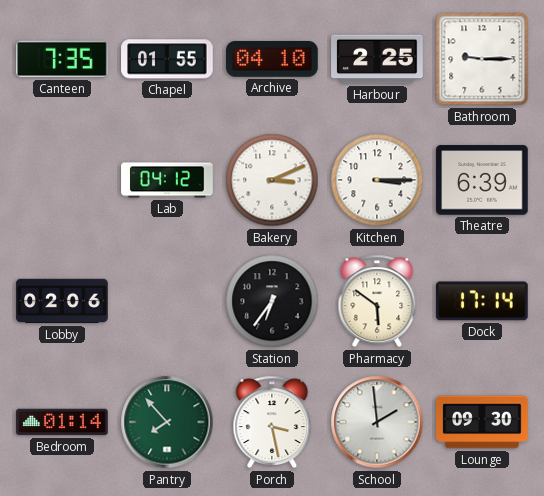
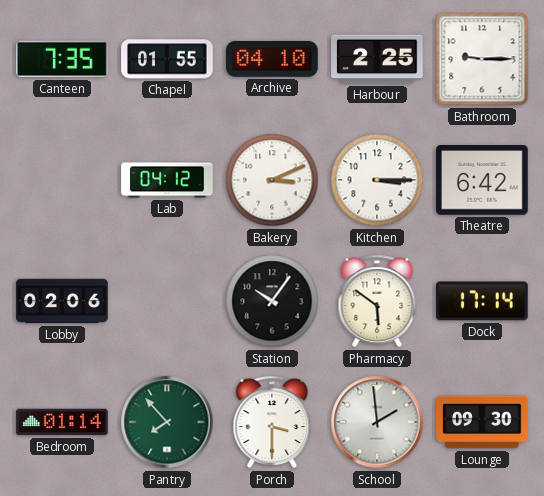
Theatre: 6:39 -> 6:42
Station: 6:36 -> 10:06
Porch: 3:28 -> 3:30
